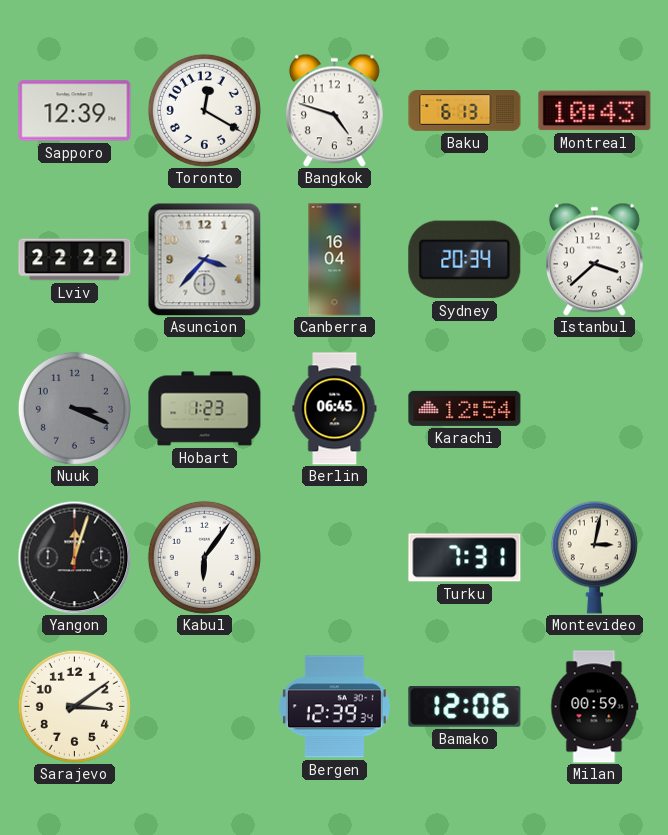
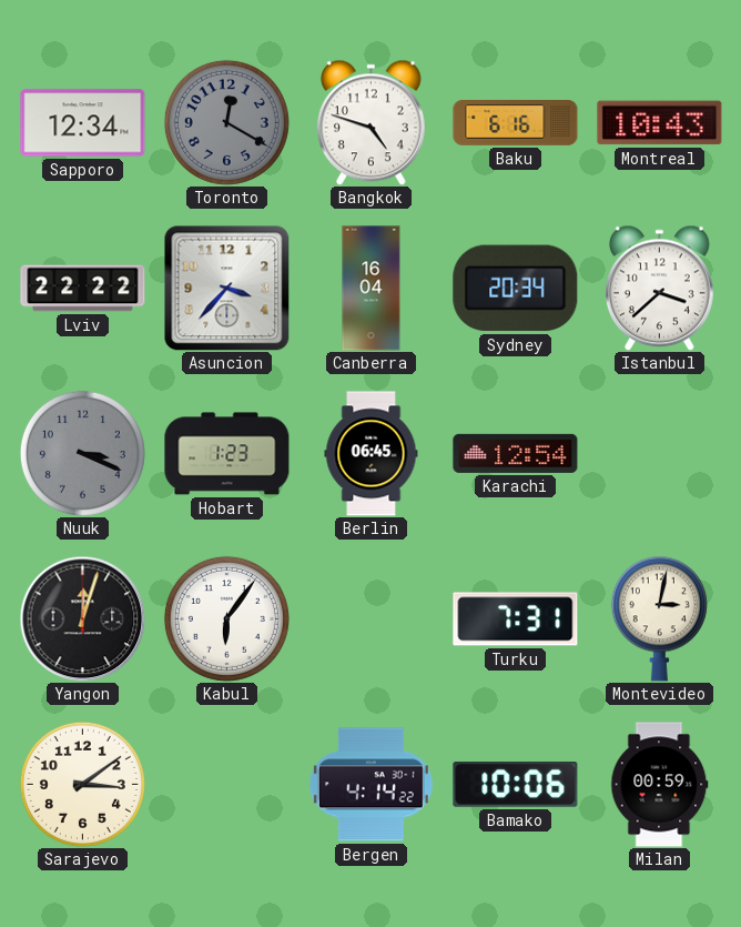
Sapporo: 12:39 -> 12:34
Toronto dial: white -> grey
Baku: 6:13 -> 6:16
Bergen: 12:39 -> 4:14
Bamako: 12:06 -> 10:06
